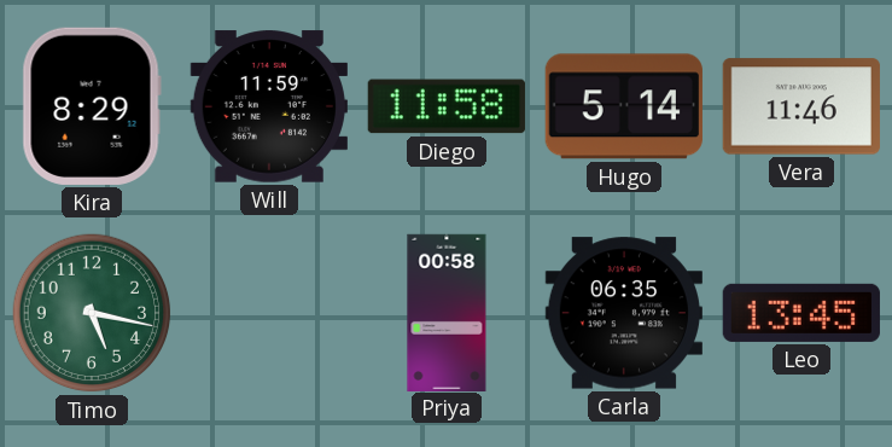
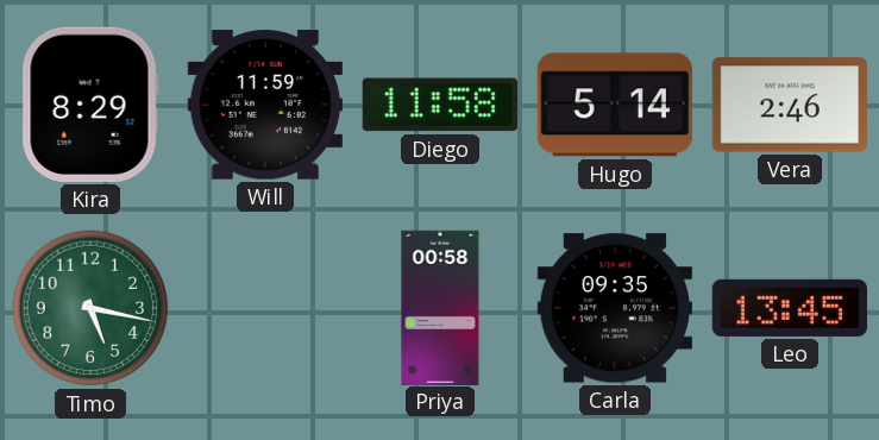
Vera: 11:46 -> 2:46
Carla: 06:35 -> 09:35
